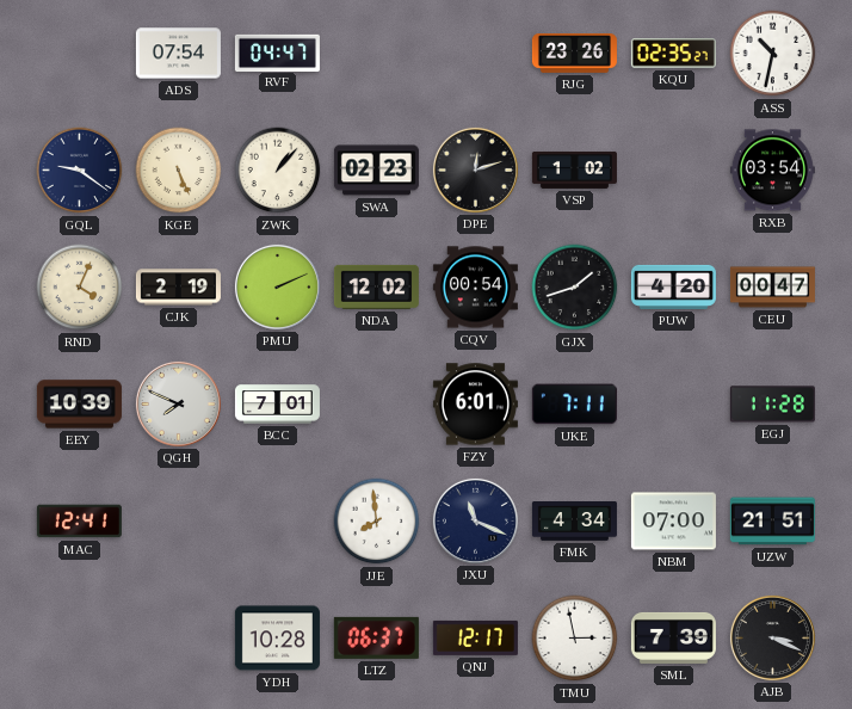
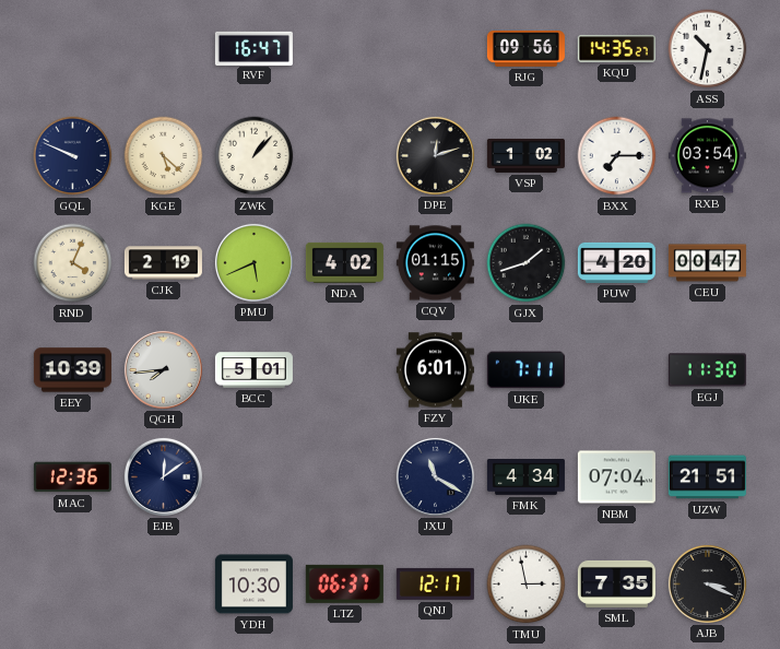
ADS: 07:54 -> none
RVF: 04:47 -> 16:47
RJG: 23:26 -> 09:56
KQU: 02:35 -> 14:35
GQL: 9:21 -> 9:49
KGE: 5:26 -> 5:22
SWA: 02:23 -> none
BXX: none -> 7:15
PMU: 2:11 -> 5:41
NDA: 12:02 -> 4:02
CQV: 00:54 -> 01:15
QGH: 7:49 -> 7:44
BCC: 7:01 -> 5:01
EGJ: 11:28 -> 11:30
MAC: 12:41 -> 12:36
EJB: none -> 12:09
JJE: 7:59 -> none
JXU: 11:19 -> 11:20
NBM: 07:00 -> 07:04
YDH: 10:28 -> 10:30
SML: 7:39 -> 7:35
